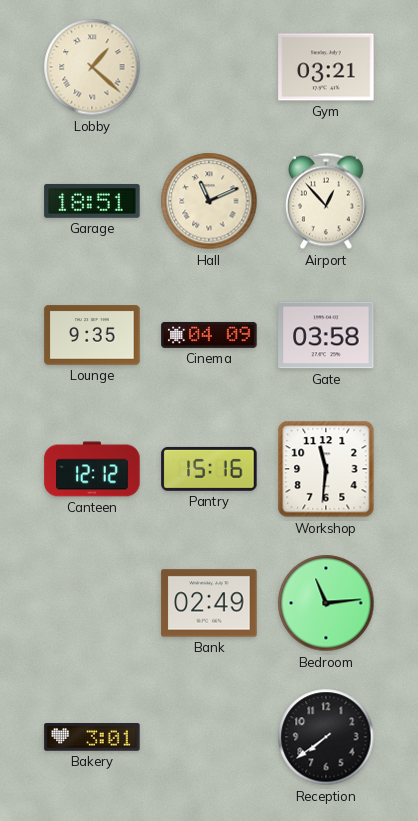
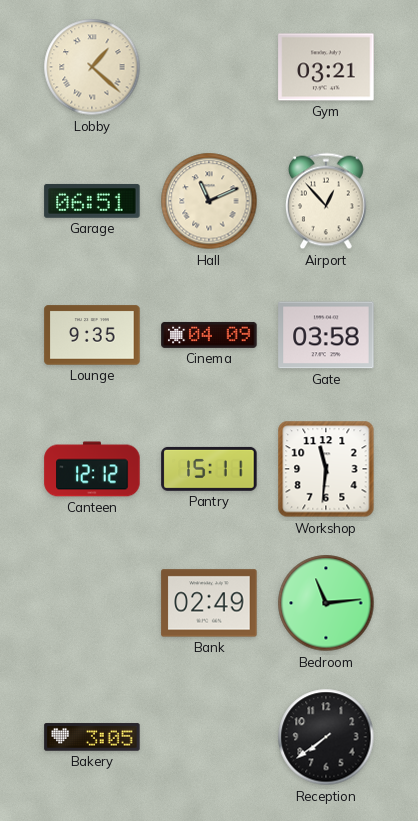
Garage: 18:51 -> 06:51
Pantry: 15:16 -> 15:11
Bakery: 3:01 -> 3:05
